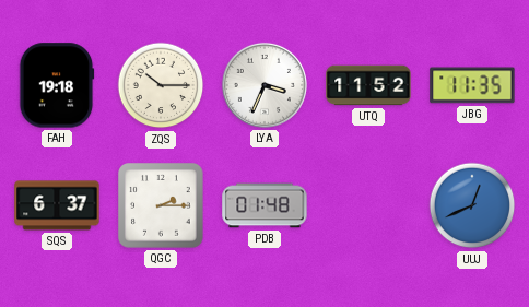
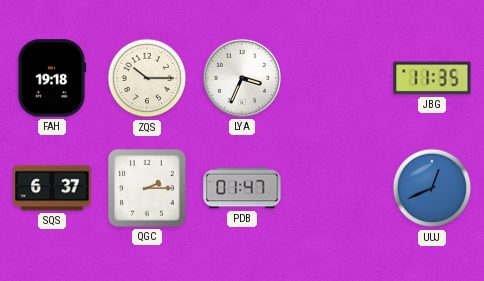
UTQ: 11:52 -> none
PDB: 01:48 -> 01:47
